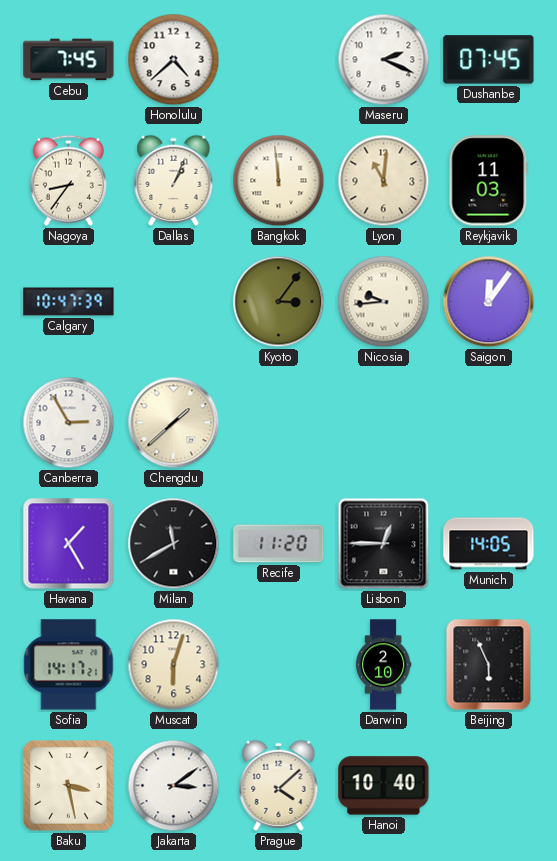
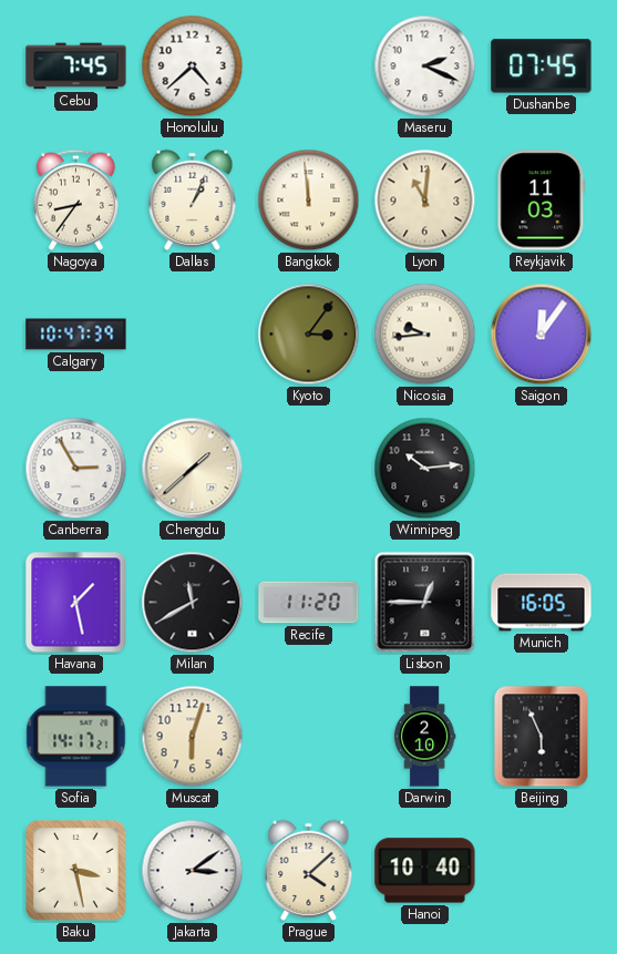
Winnipeg: none -> 10:14
Havana: 1:25 -> 1:28
Munich: 14:05 -> 16:05
